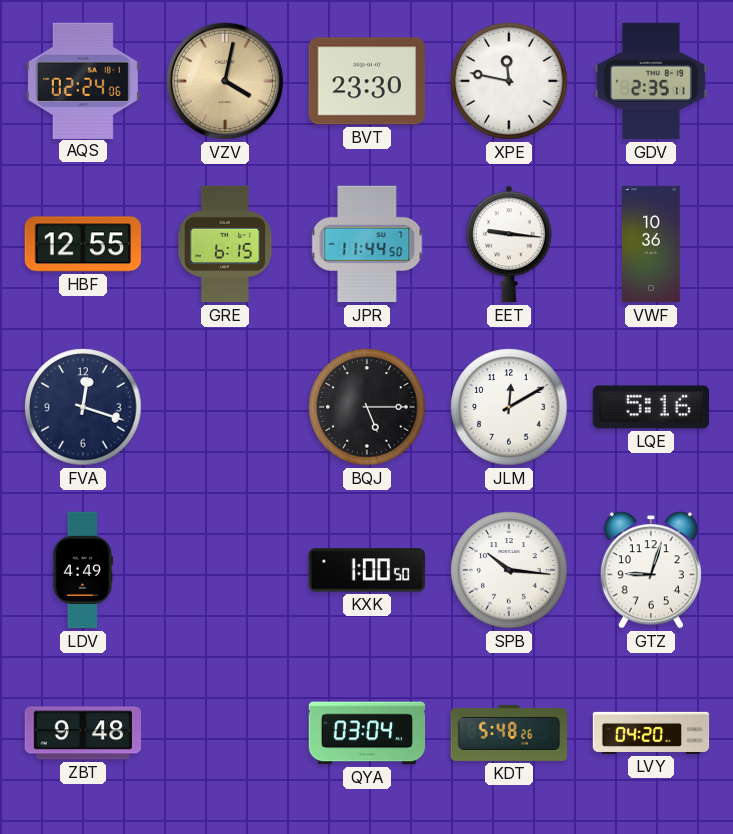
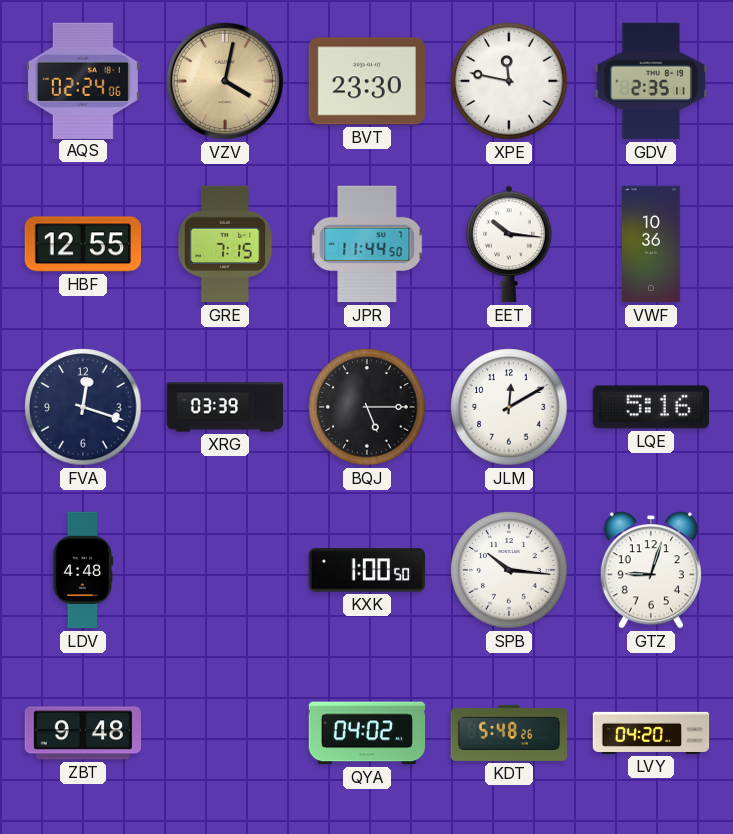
GRE: 6:15 -> 7:15
EET: 9:16 -> 10:16
XRG: none -> 03:39
LDV: 4:49 -> 4:48
QYA: 03:04 -> 04:02
